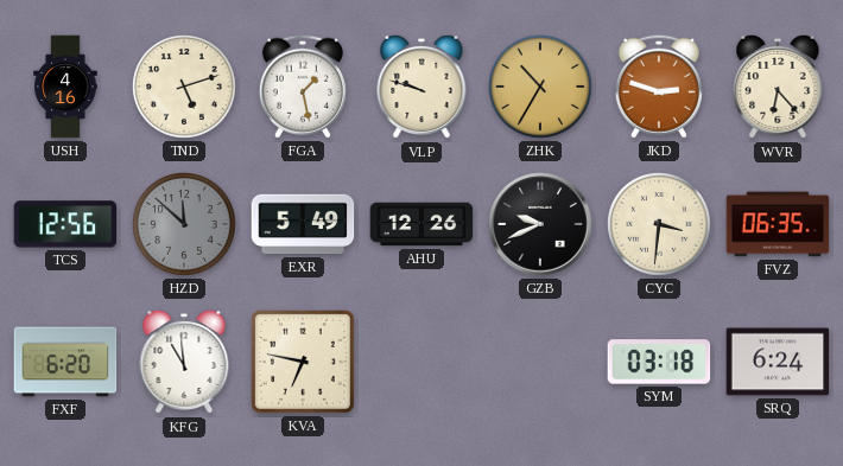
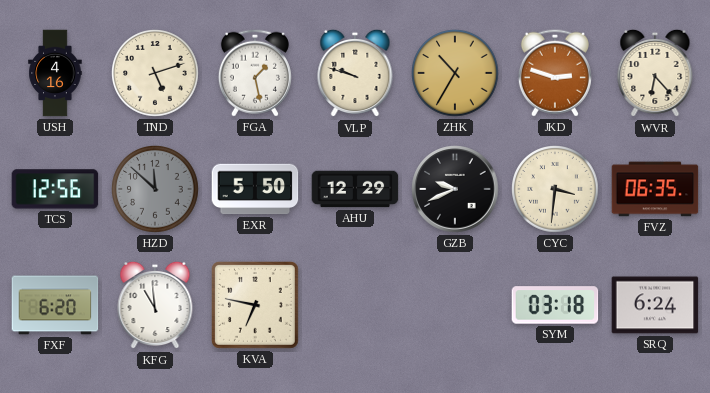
EXR: 5:49 -> 5:50
AHU: 12:26 -> 12:29
